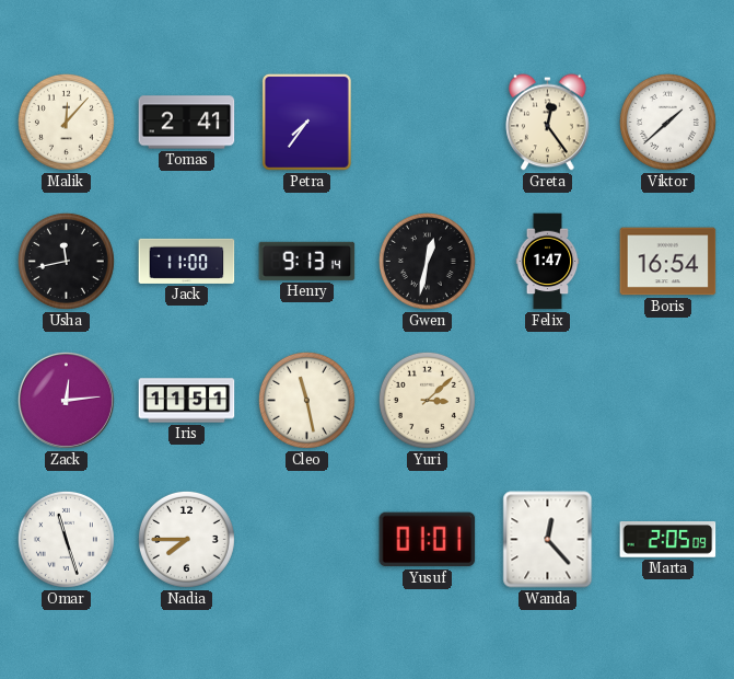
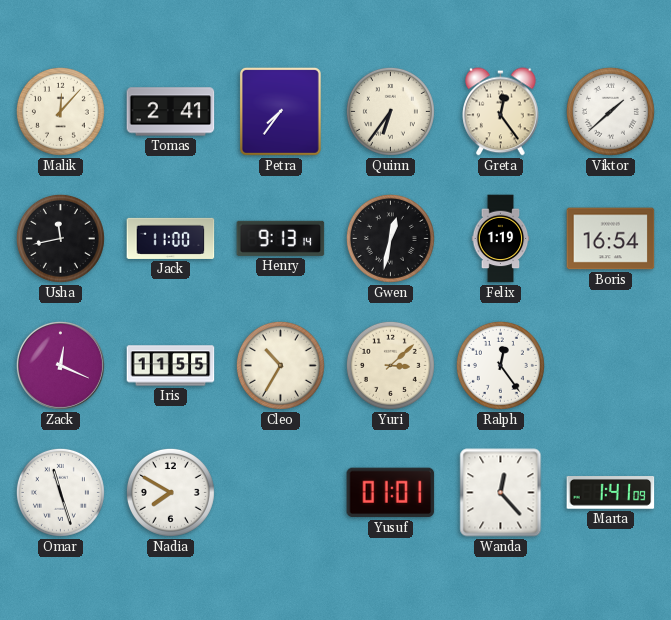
Quinn: none -> 6:36
Felix: 1:47 -> 1:19
Zack: 12:14 -> 12:19
Iris: 11:51 -> 11:55
Cleo: 11:28 -> 10:35
Ralph: none -> 12:24
Nadia: 7:45 -> 7:50
Marta: 2:05 -> 1:41
